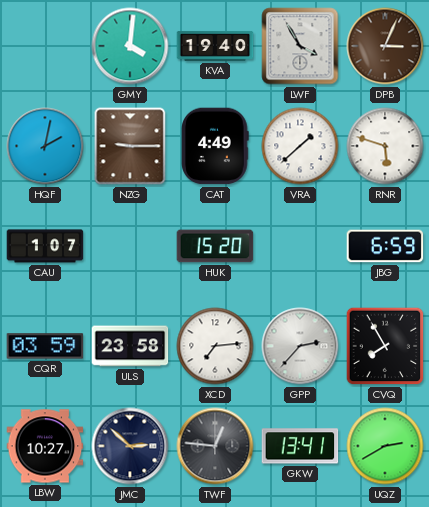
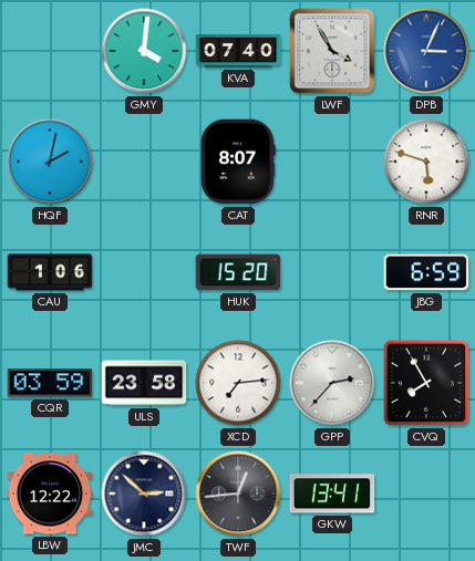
KVA: 19:40 -> 07:40
DPB dial: brown -> blue
NZG: 9:15 -> none
CAT: 4:49 -> 8:07
VRA: 1:38 -> none
CAU: 1:07 -> 1:06
LBW: 10:27 -> 12:22
TWF: 12:46 -> 12:44
UQZ: 2:40 -> none
